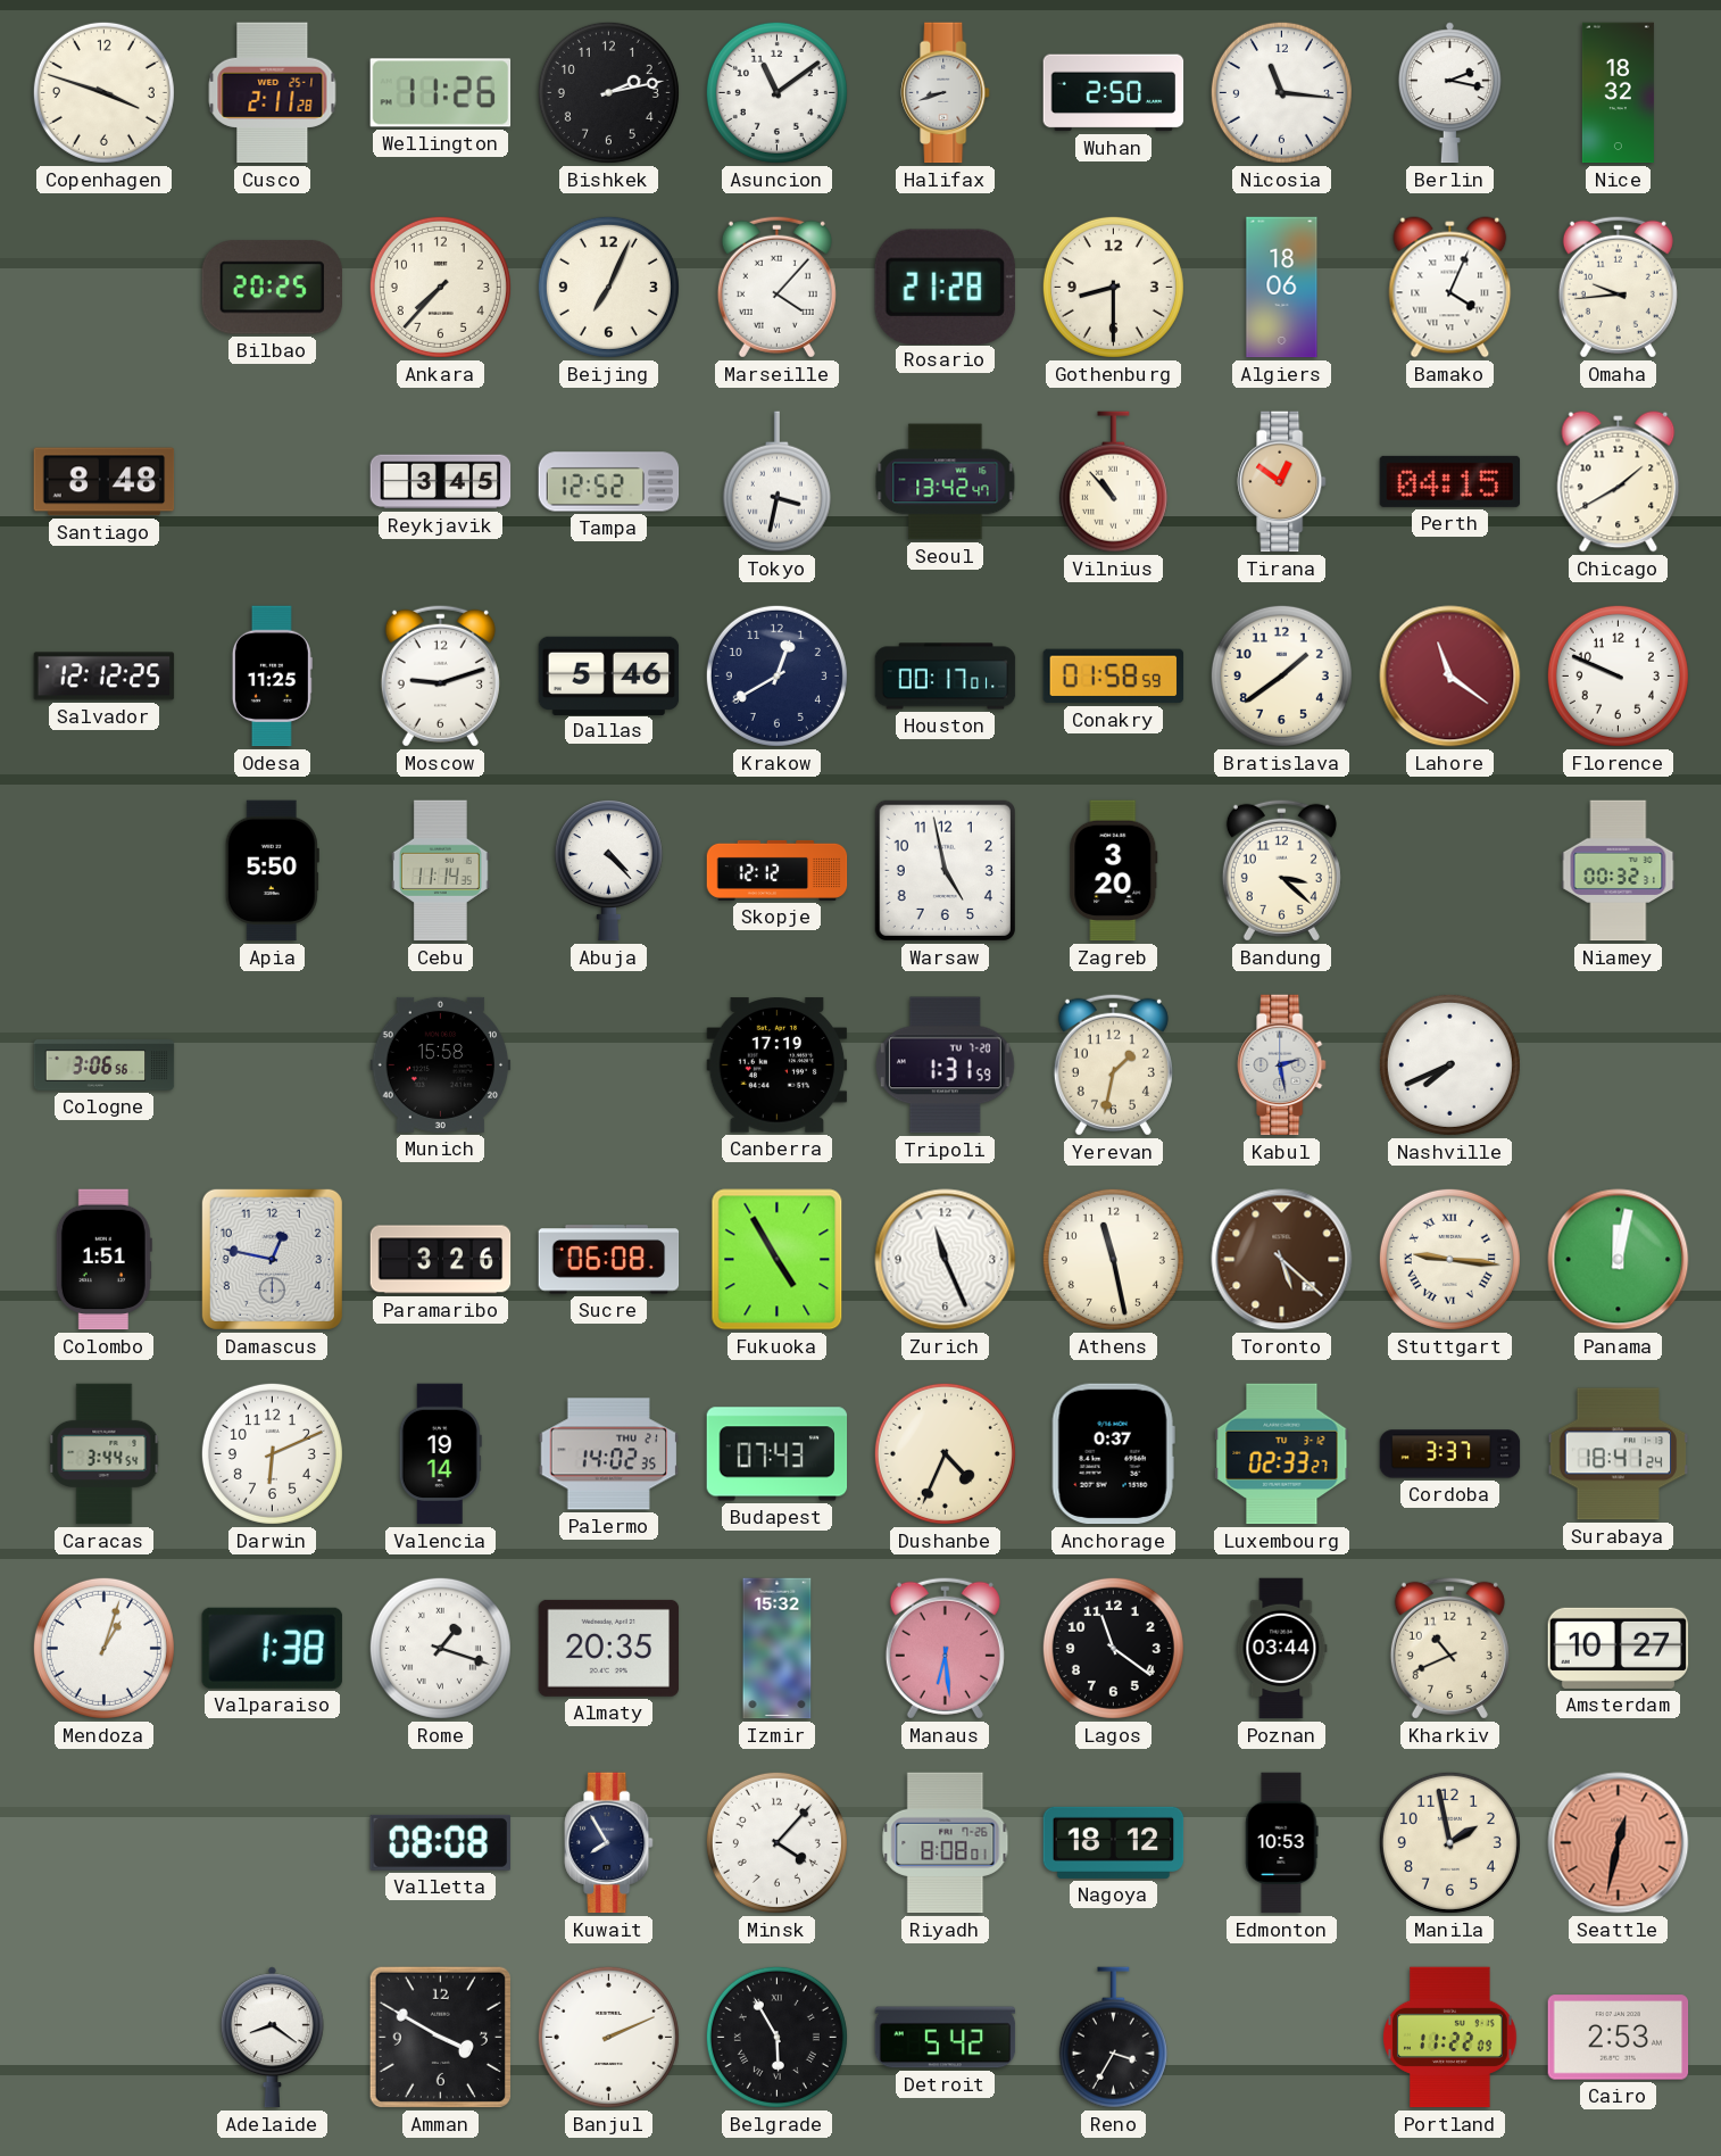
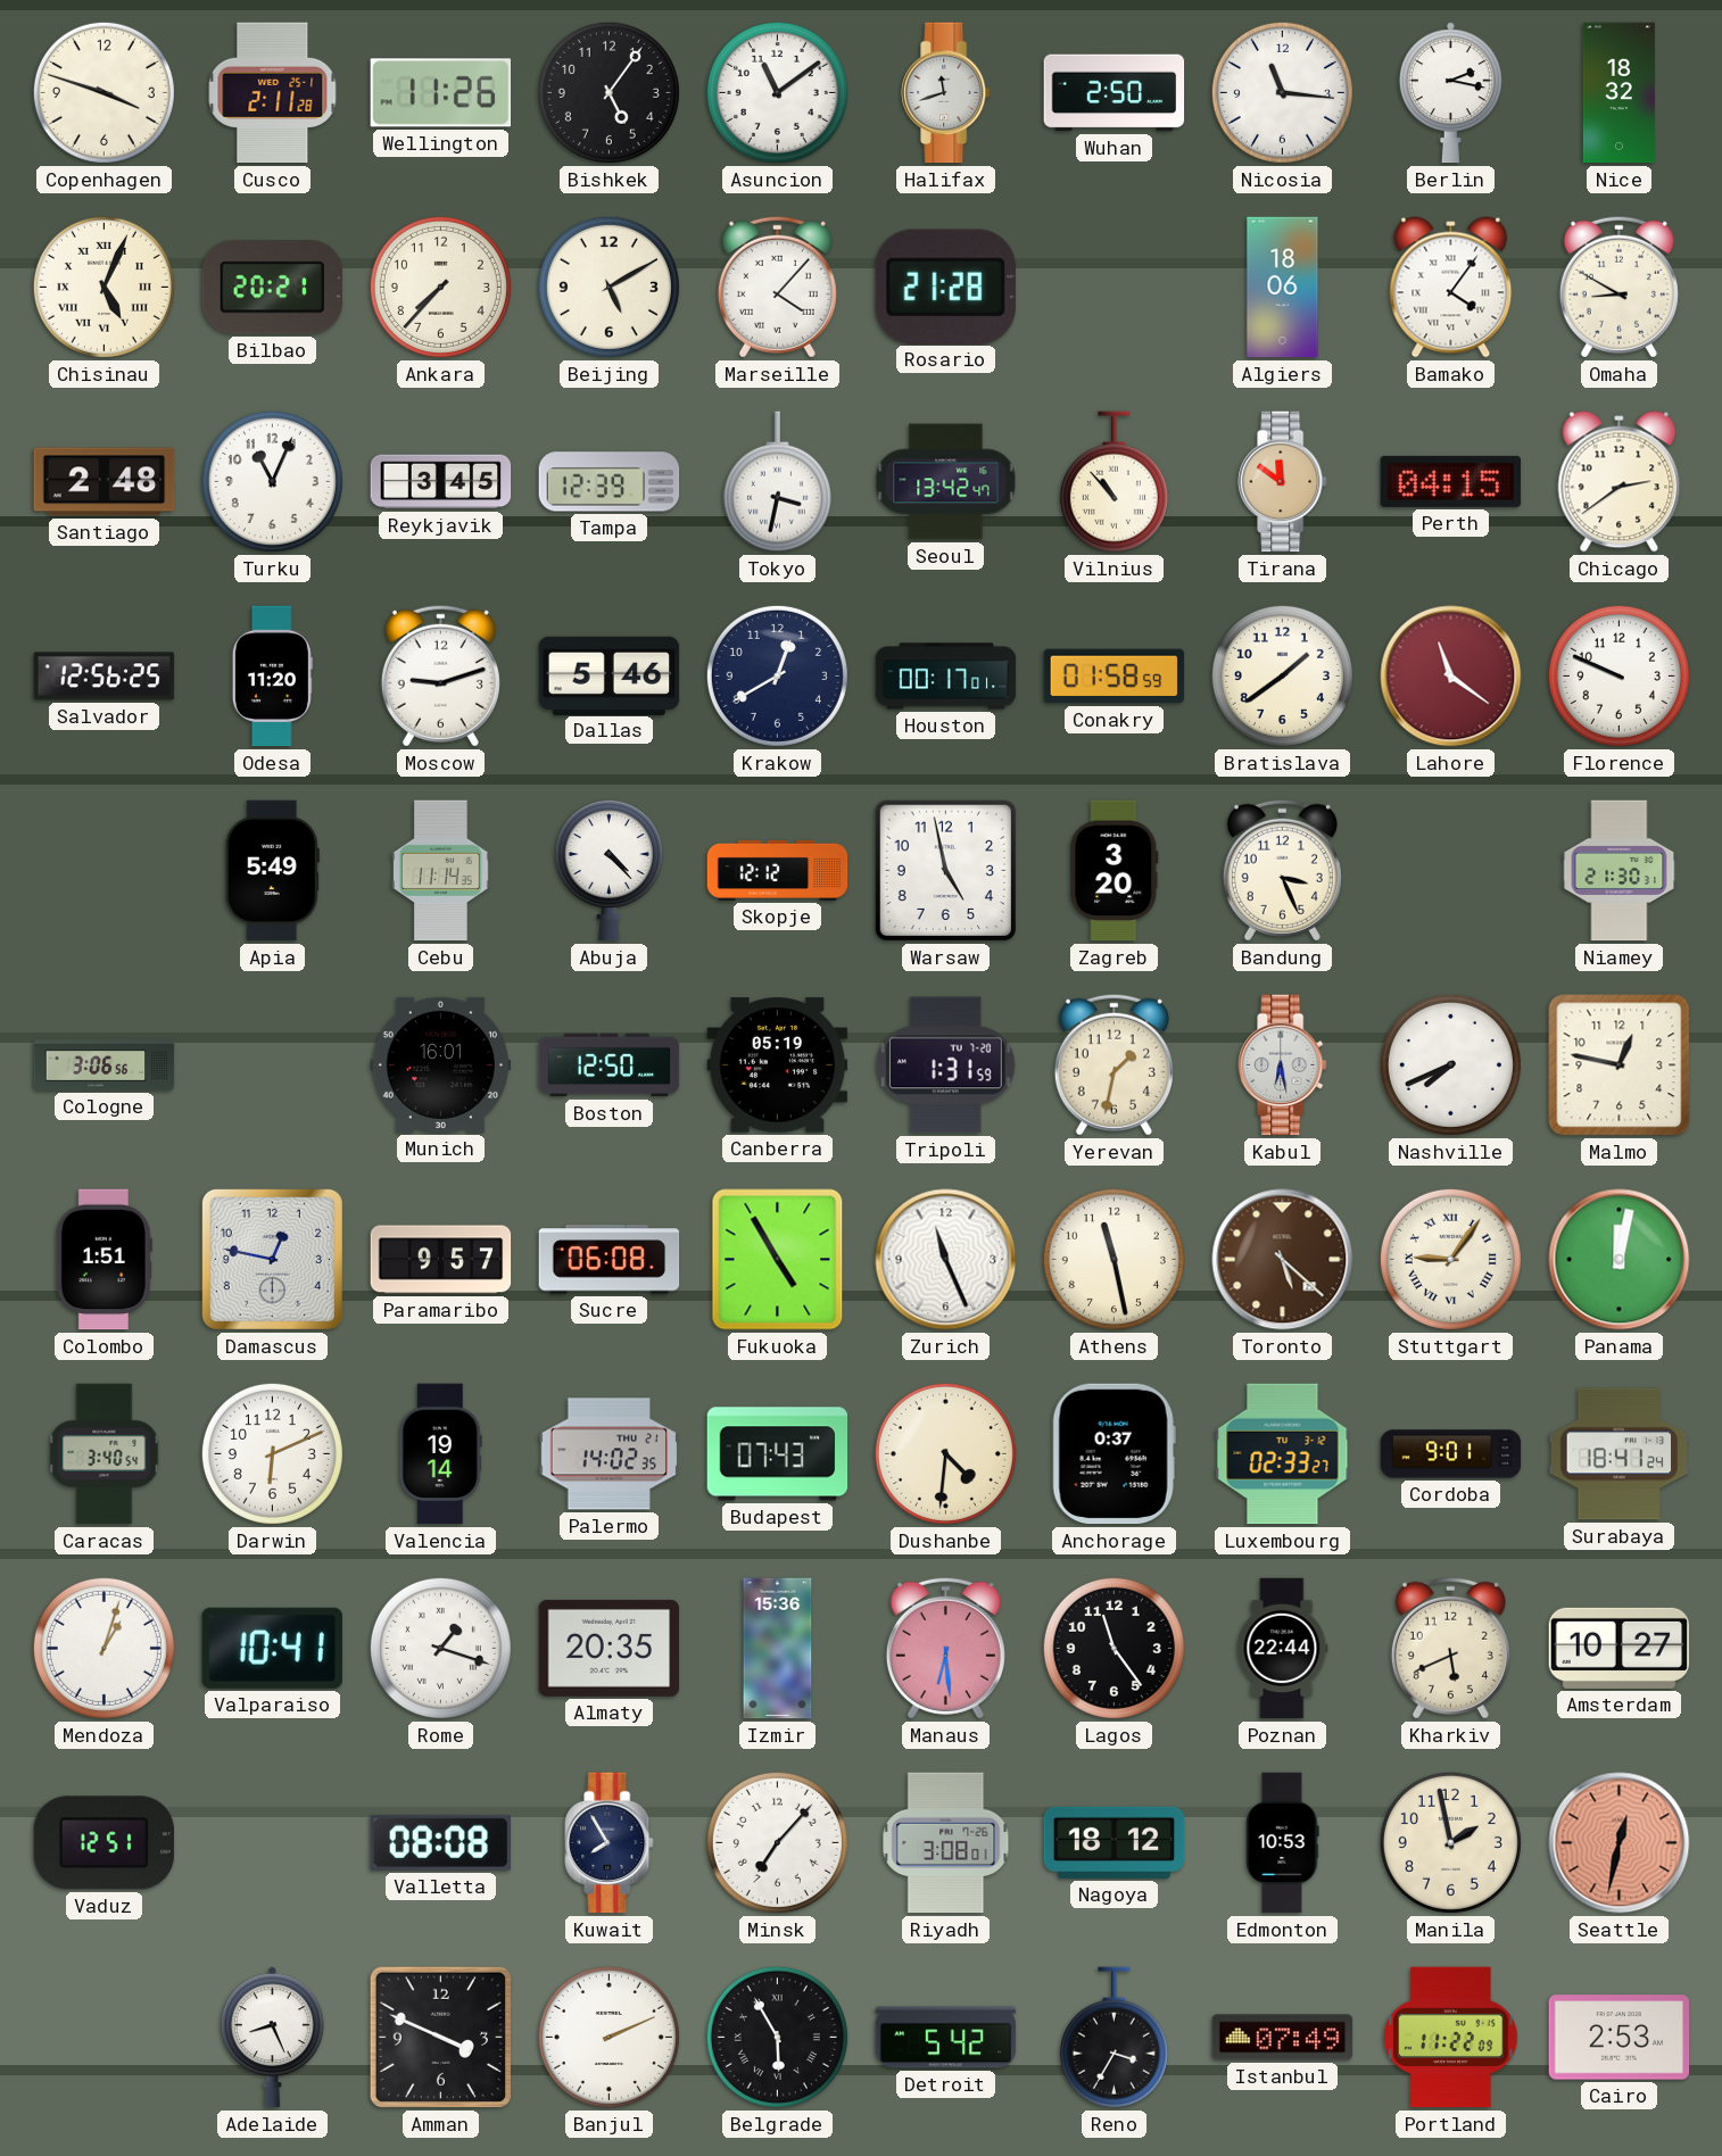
Bishkek: 2:13 -> 5:06
Halifax: 8:42 -> 11:42
Chisinau: none -> 5:04
Bilbao: 20:25 -> 20:21
Beijing: 7:04 -> 5:10
Gothenburg: 8:30 -> none
Bamako: 4:04 -> 4:06
Omaha: 9:44 -> 8:50
Santiago: 8:48 -> 2:48
Turku: none -> 11:04
Tampa: 12:52 -> 12:39
Tirana: 12:51 -> 11:51
Chicago: 1:40 -> 2:39
Salvador: 12:12 -> 12:56
Odesa: 11:25 -> 11:20
Apia: 5:50 -> 5:49
Bandung: 3:22 -> 3:26
Niamey: 00:32 -> 21:30
Munich: 15:58 -> 16:01
Boston: none -> 12:50
Canberra: 17:19 -> 05:19
Kabul: 2:28 -> 6:28
Malmo: none -> 12:47
Paramaribo: 3:26 -> 9:57
Stuttgart: 9:16 -> 9:06
Caracas: 3:44 -> 3:40
Dushanbe: 4:34 -> 4:31
Cordoba: 3:37 -> 9:01
Valparaiso: 1:38 -> 10:41
Izmir: 15:32 -> 15:36
Lagos: 11:21 -> 11:24
Poznan: 03:44 -> 22:44
Kharkiv: 10:41 -> 5:41
Vaduz: none -> 12:51
Minsk: 4:07 -> 7:07
Riyadh: 8:08 -> 3:08
Adelaide: 8:21 -> 8:26
Amman: 3:50 -> 3:49
Istanbul: none -> 07:49
